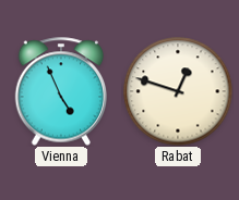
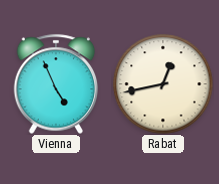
Rabat: 12:48 -> 12:43
